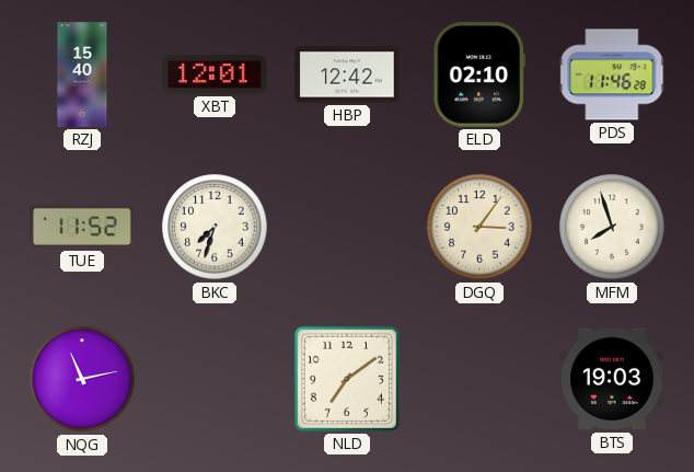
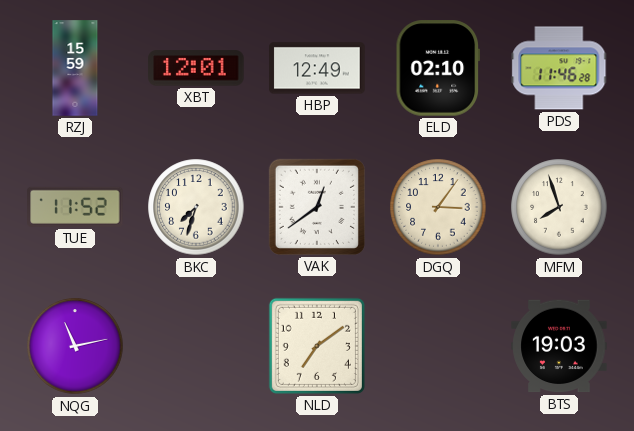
RZJ: 15:40 -> 15:59
HBP: 12:42 -> 12:49
VAK: none -> 12:39
